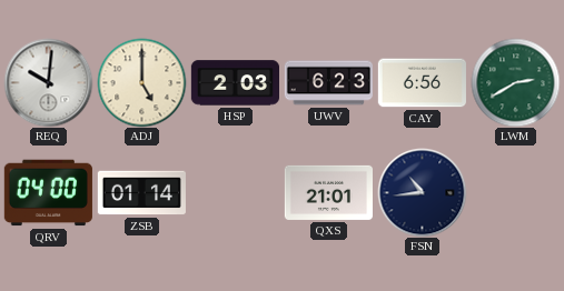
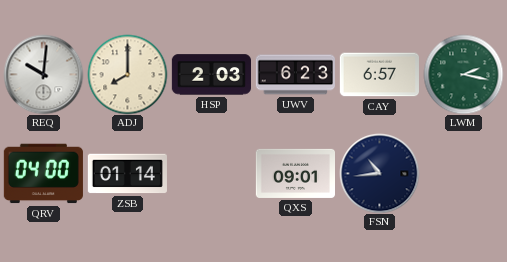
ADJ: 5:00 -> 8:00
CAY: 6:56 -> 6:57
LWM: 2:40 -> 2:17
QXS: 21:01 -> 09:01
